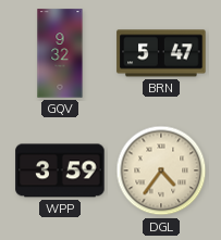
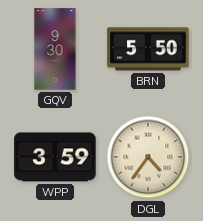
GQV: 9:32 -> 9:30
BRN: 5:47 -> 5:50
